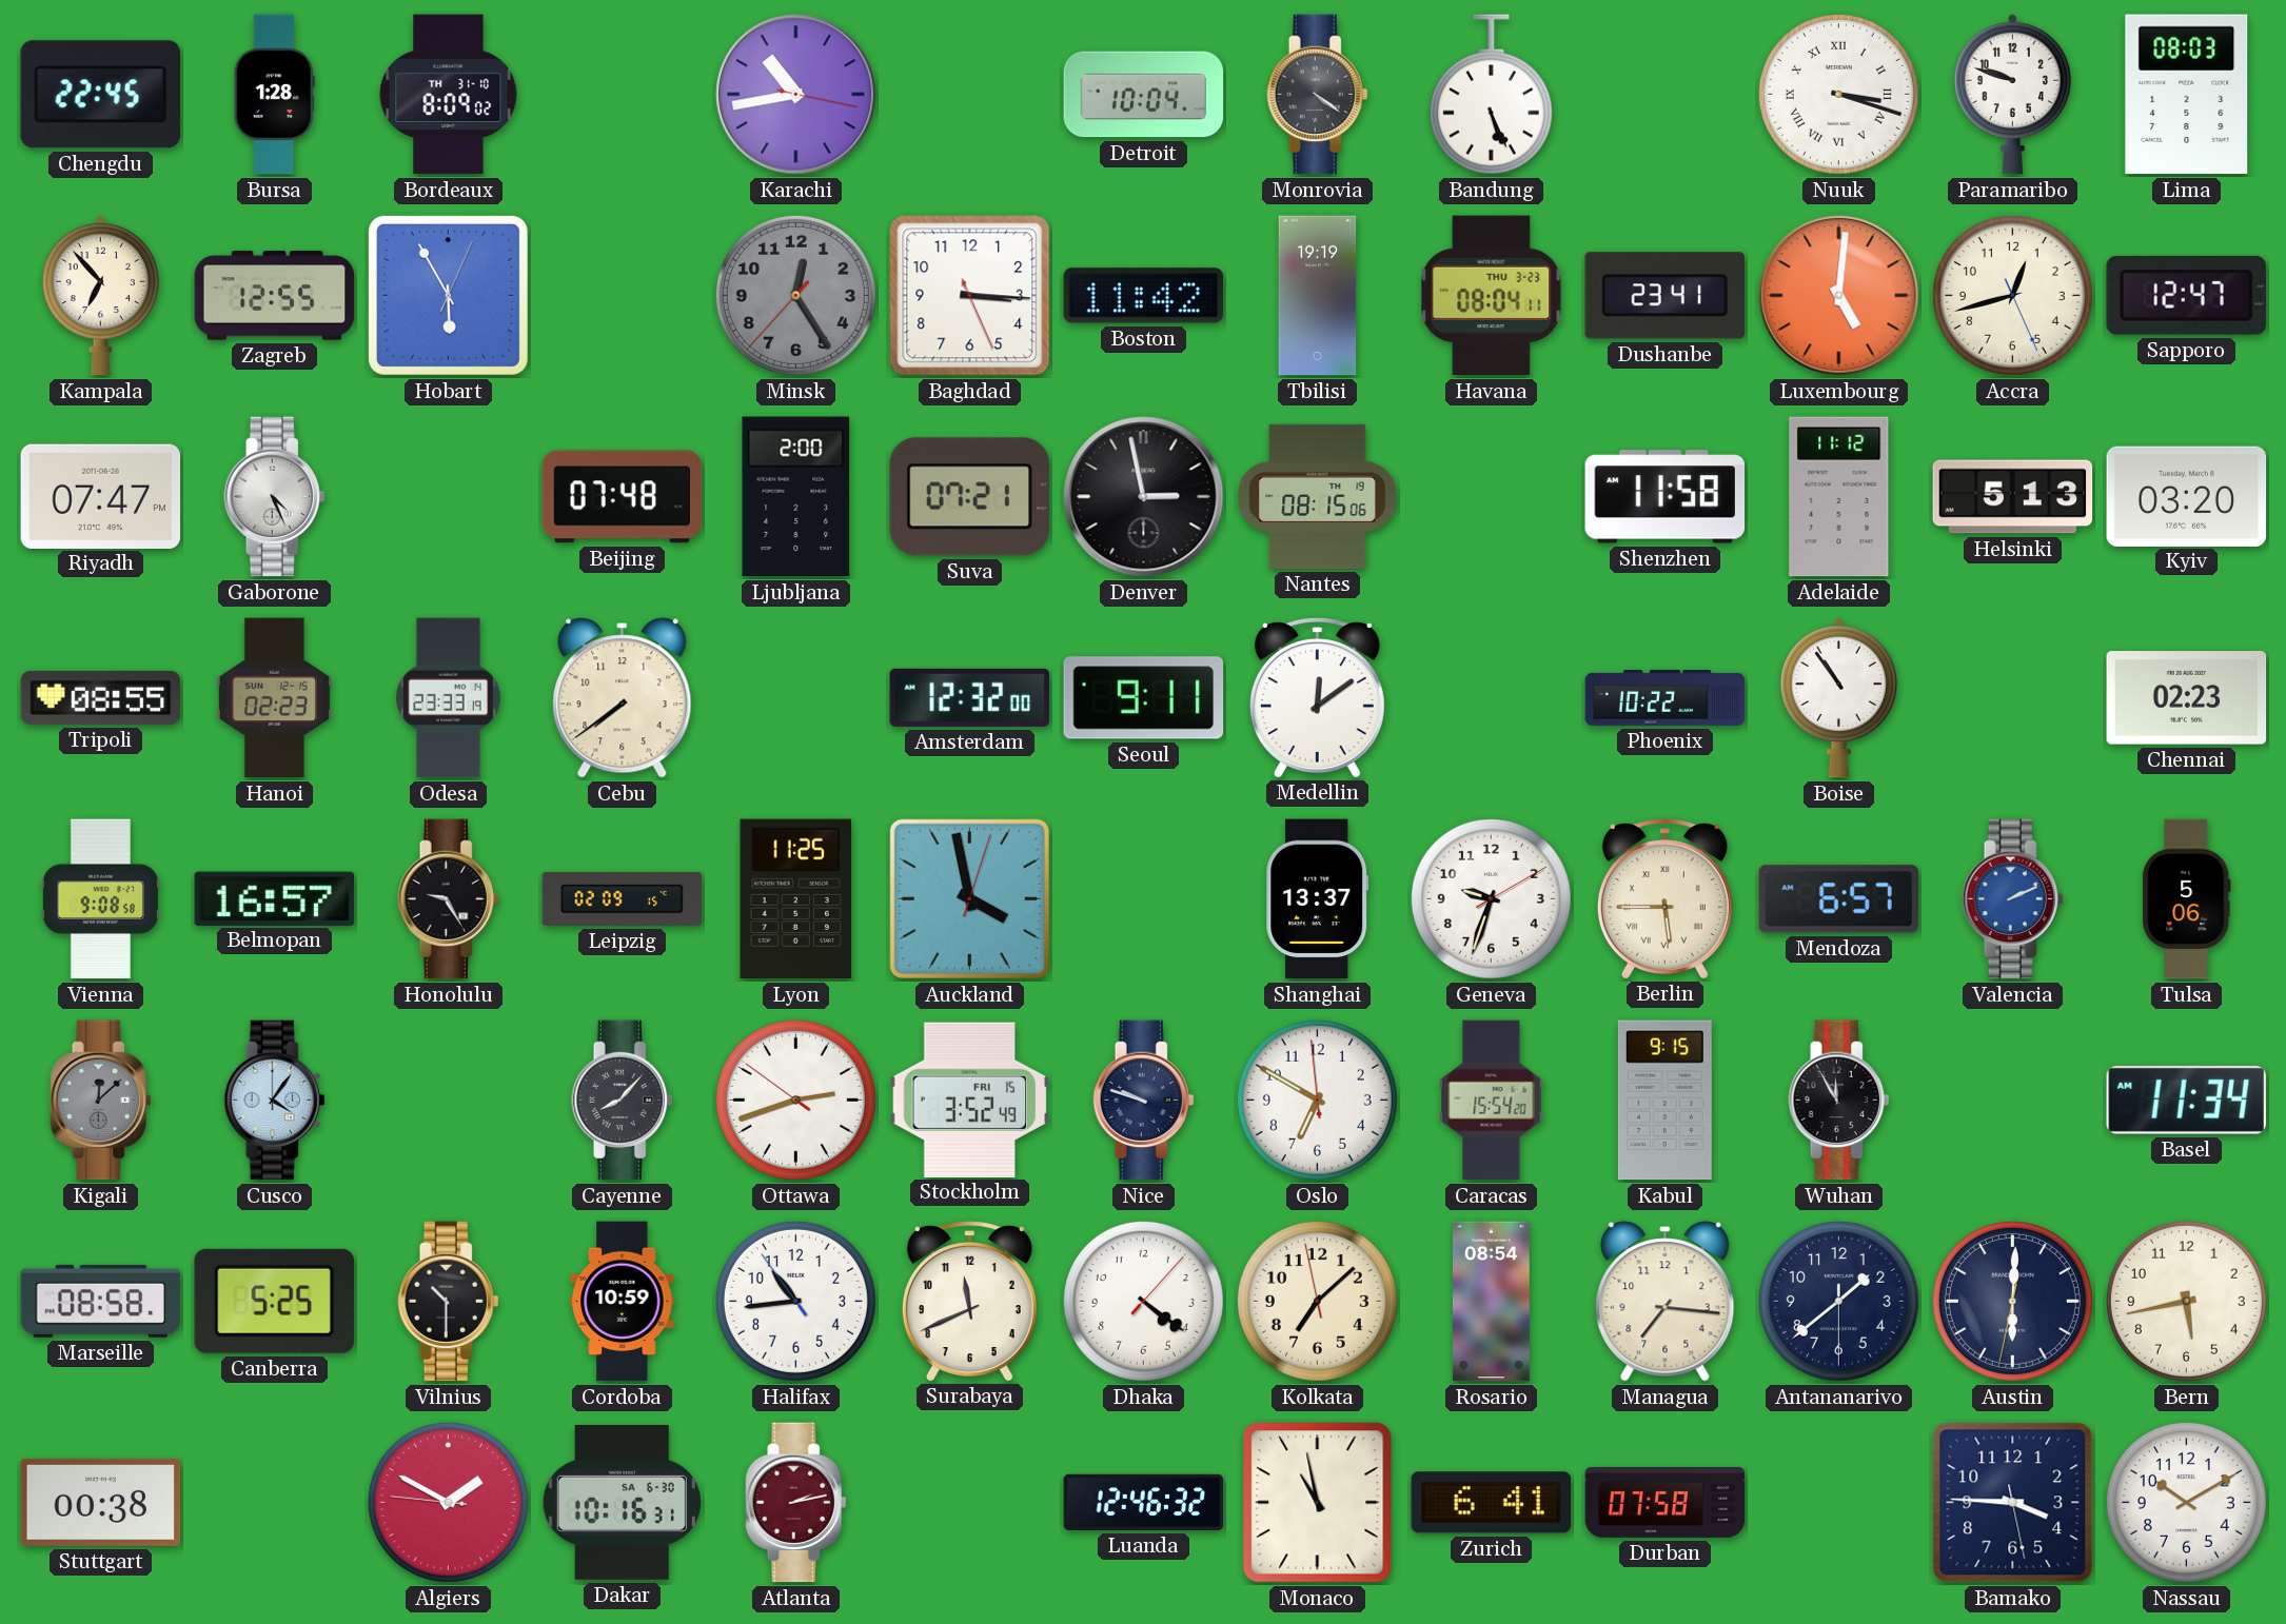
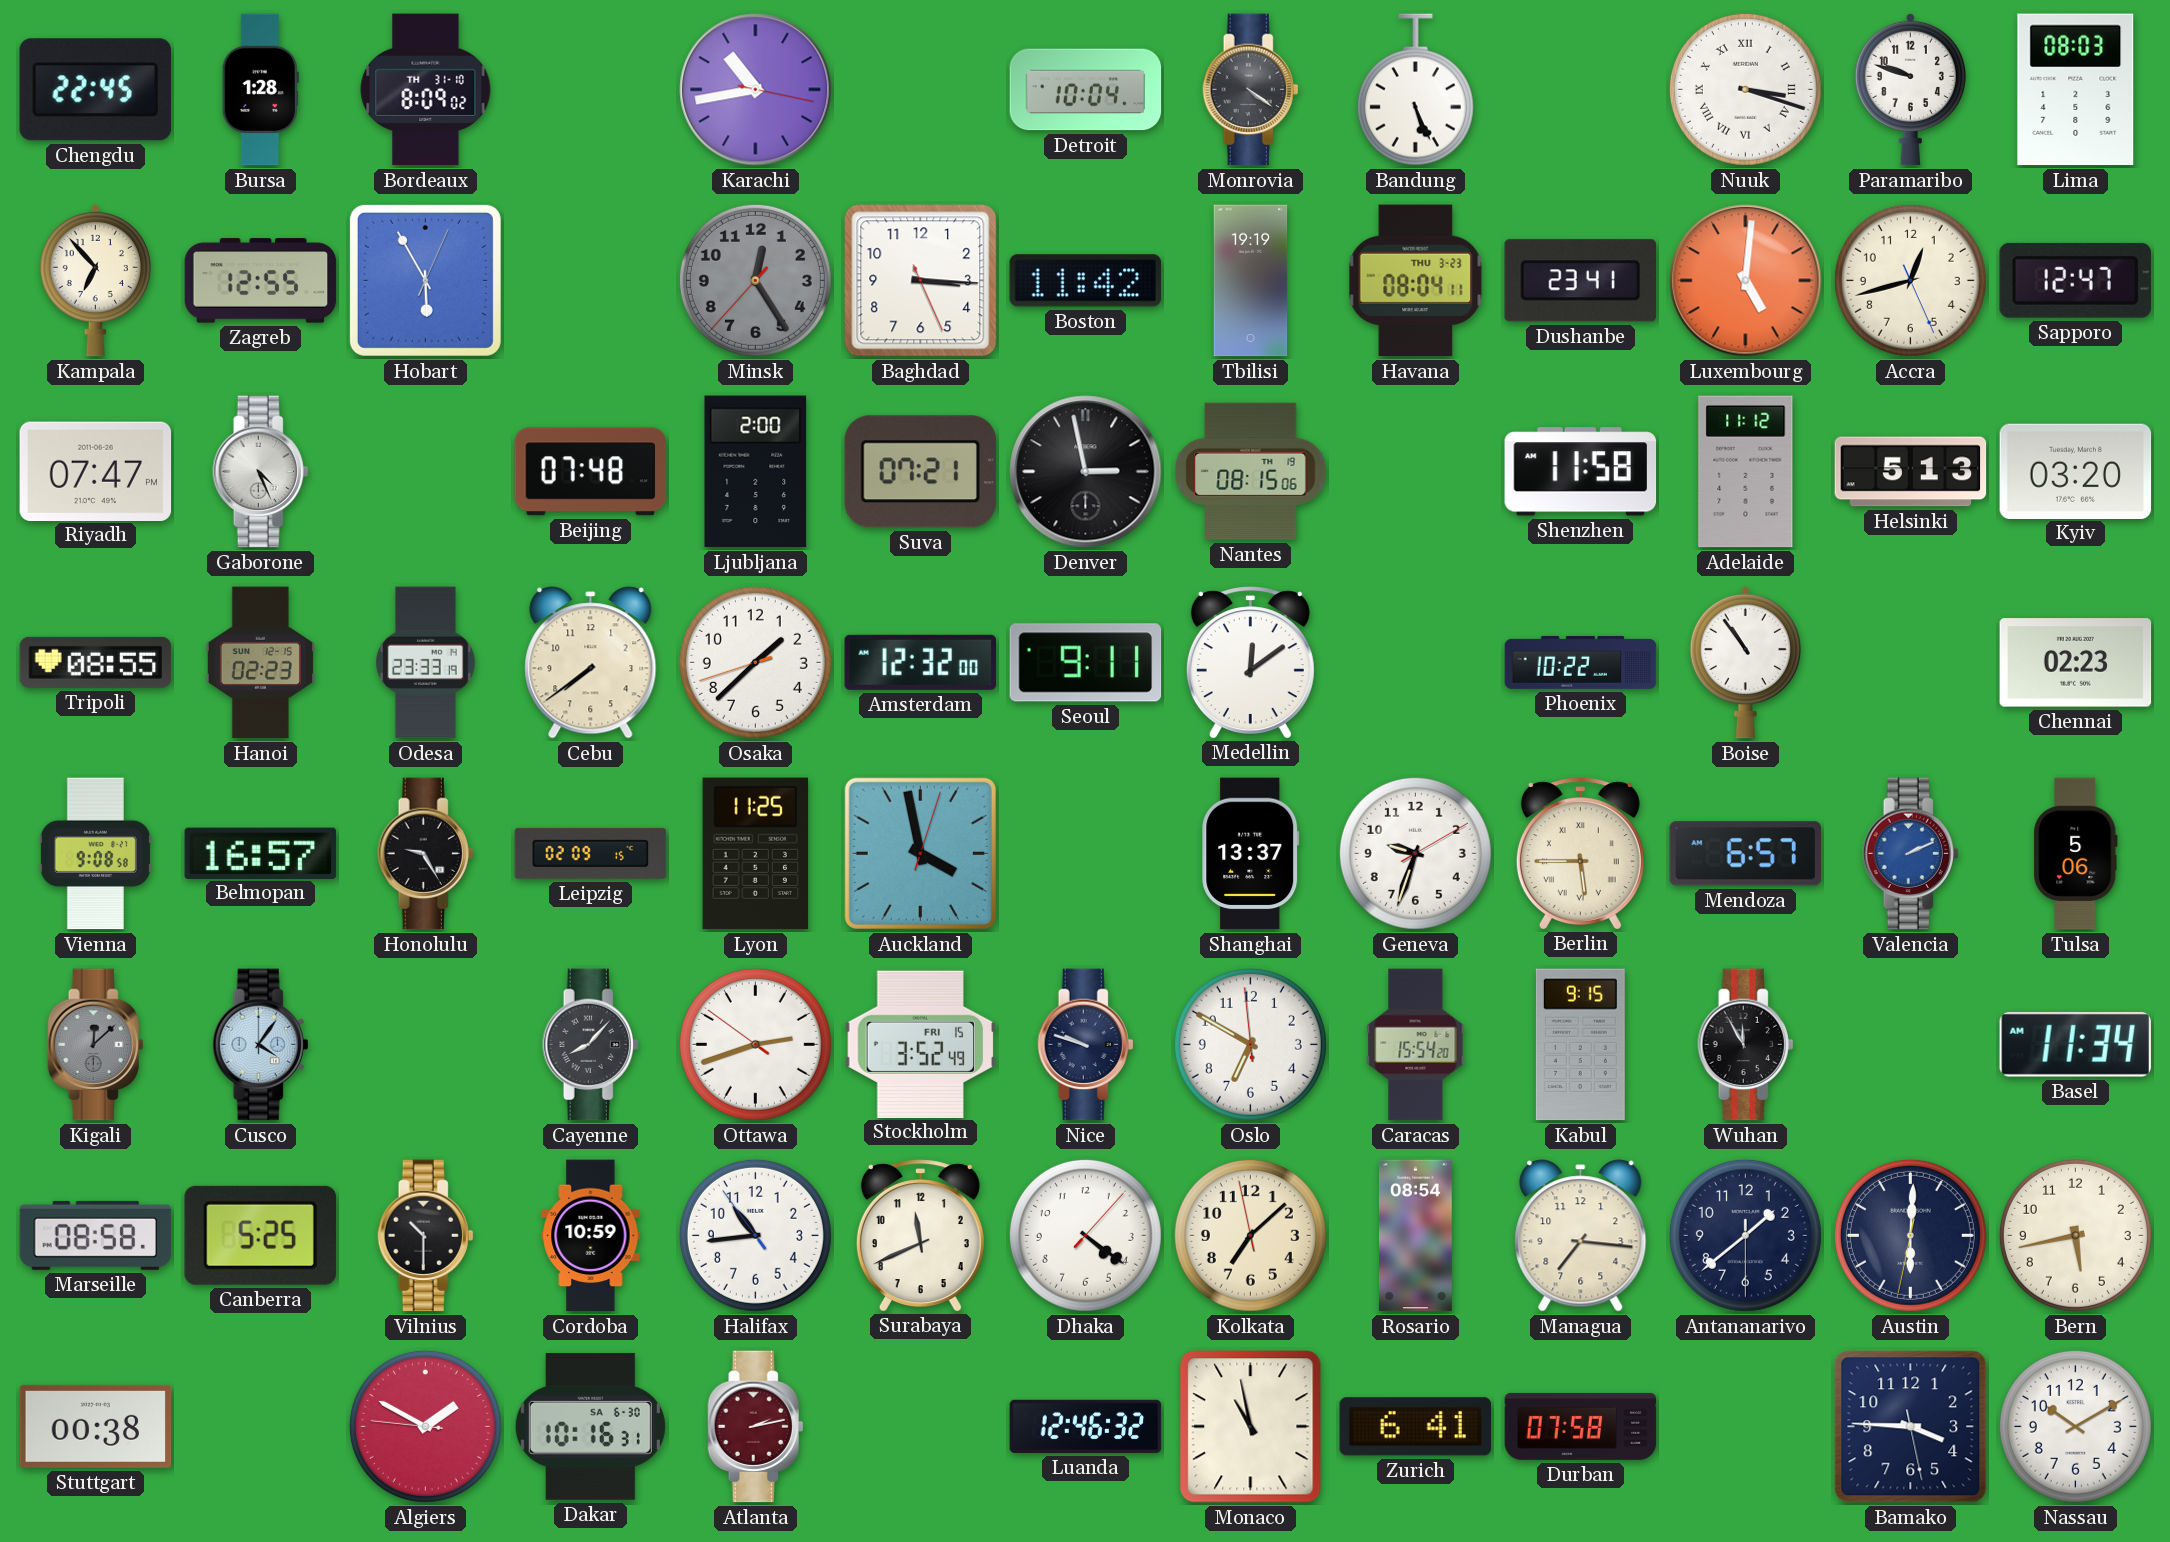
Osaka: none -> 1:37
